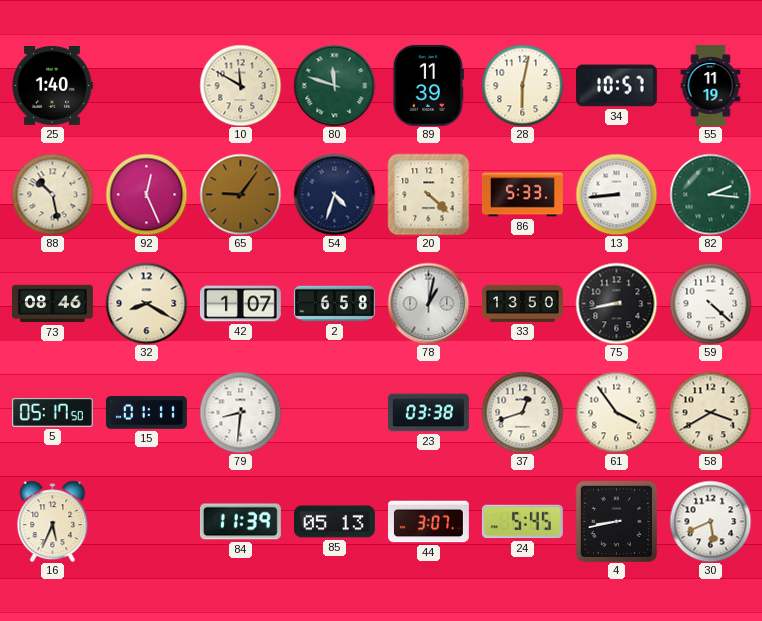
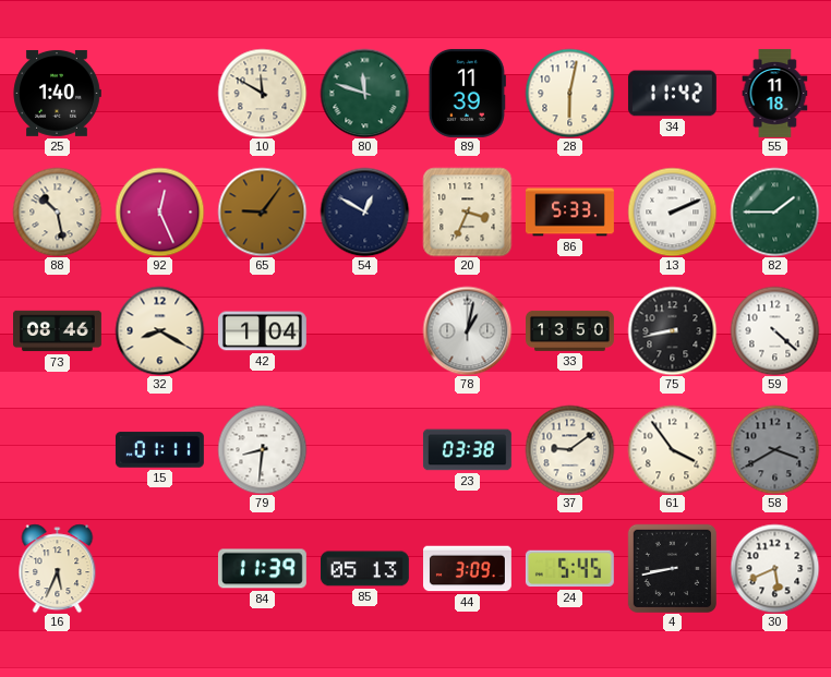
34: 10:57 -> 11:42
55: 11:19 -> 11:18
54: 4:33 -> 12:50
20: 4:22 -> 3:34
13: 8:44 -> 2:11
82: 2:16 -> 1:45
42: 1:07 -> 1:04
2: 6:58 -> none
5: 05:17 -> none
37: 12:42 -> 9:09
58 dial: cream -> grey
44: 3:07 -> 3:09
